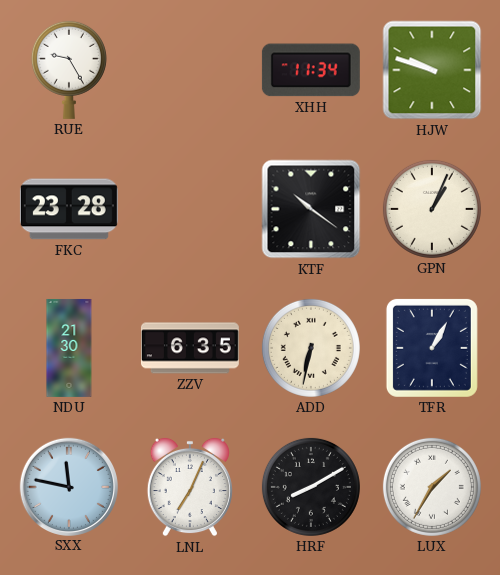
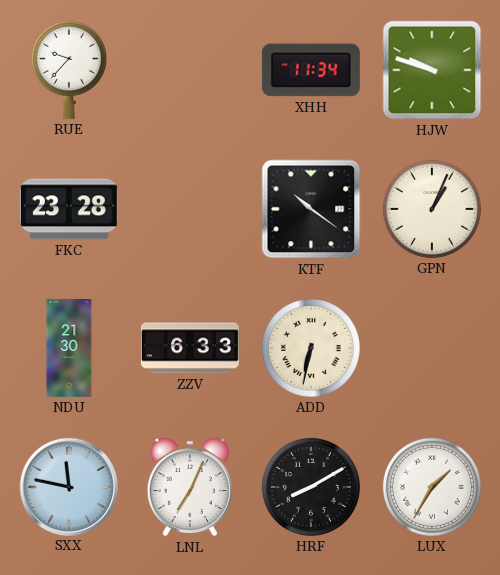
RUE: 9:25 -> 9:37
ZZV: 6:35 -> 6:33
TFR: 1:05 -> none
